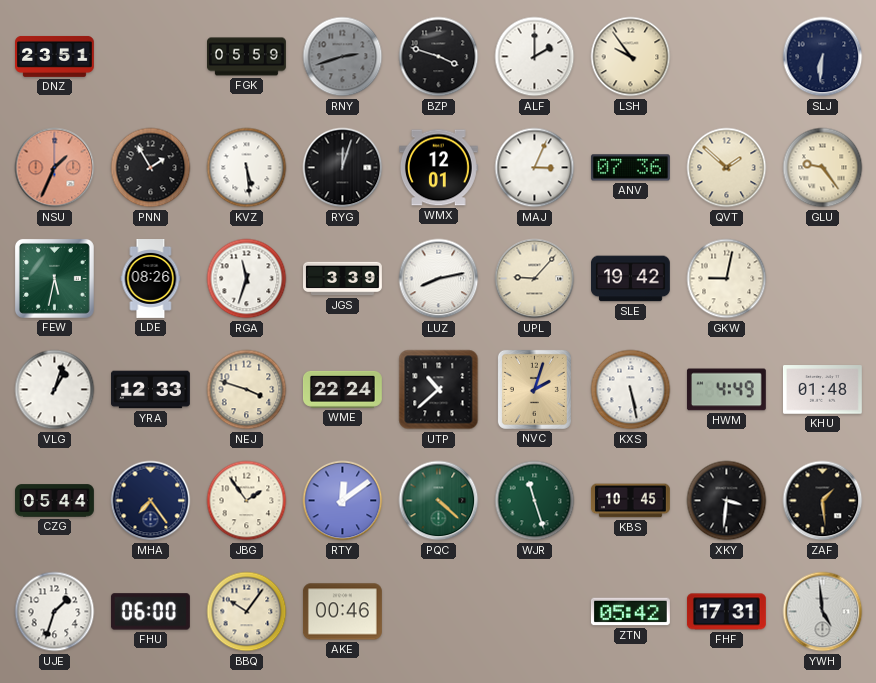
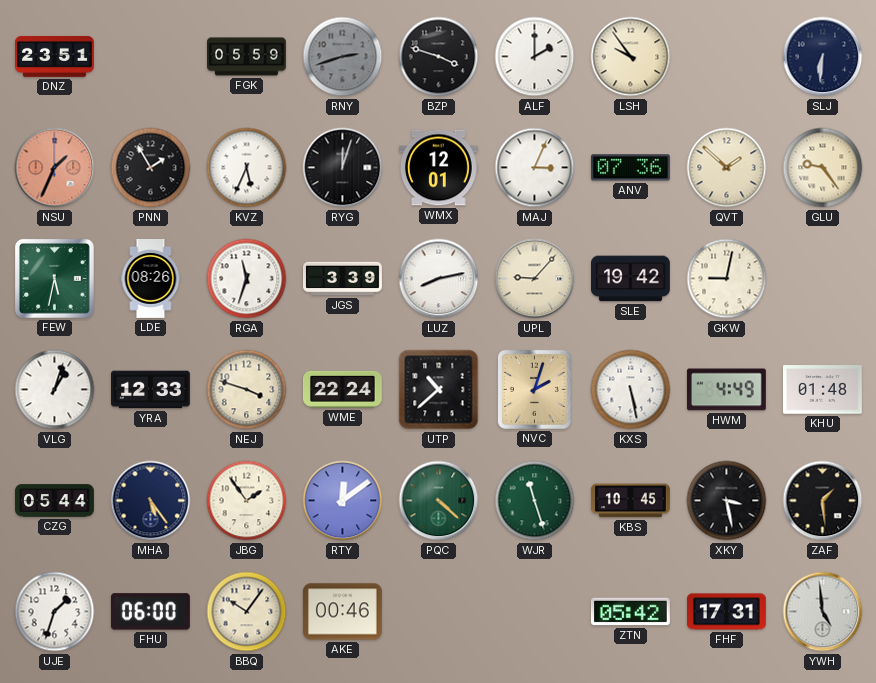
KVZ: 5:29 -> 5:34
MHA: 7:24 -> 5:24
XKY: 3:31 -> 3:28
